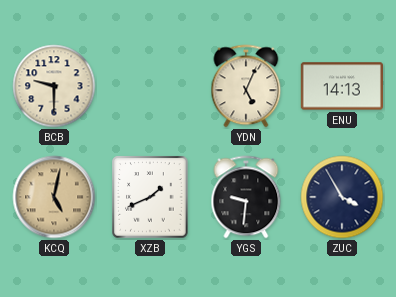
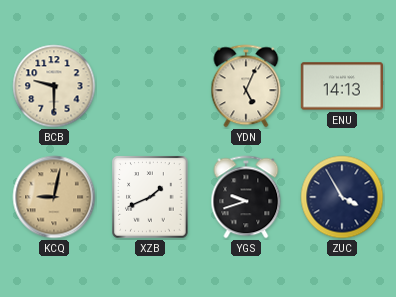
KCQ: 5:02 -> 9:02
YGS: 9:31 -> 9:42
